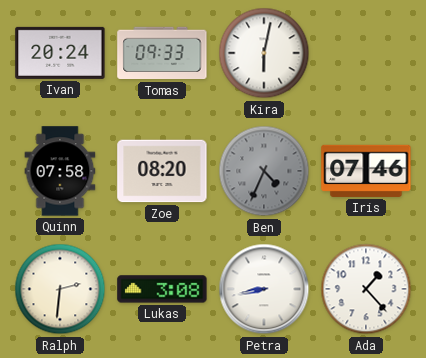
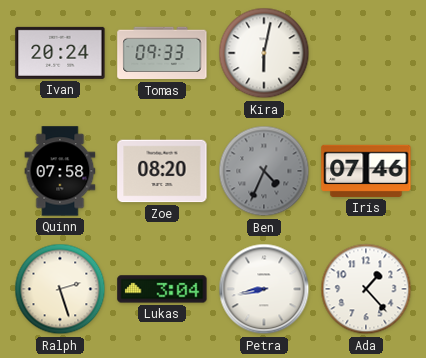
Ralph: 2:31 -> 2:27
Lukas: 3:08 -> 3:04
